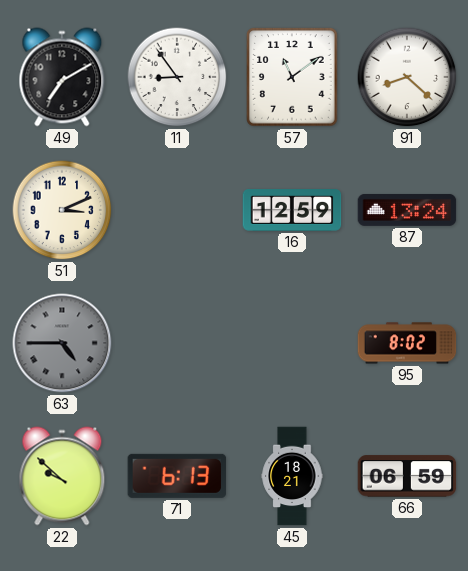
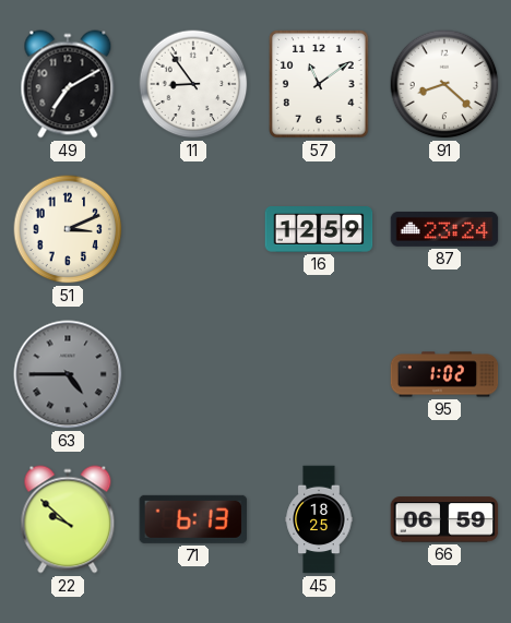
87: 13:24 -> 23:24
95: 8:02 -> 1:02
45: 18:21 -> 18:25
